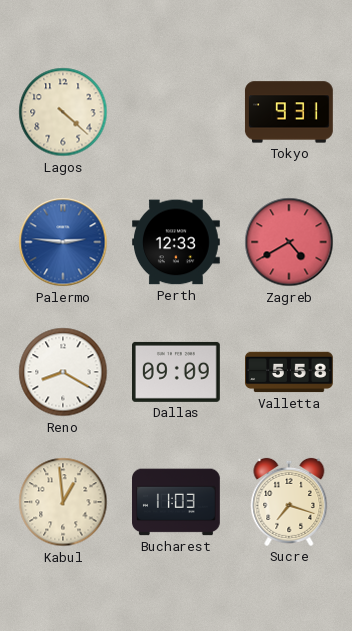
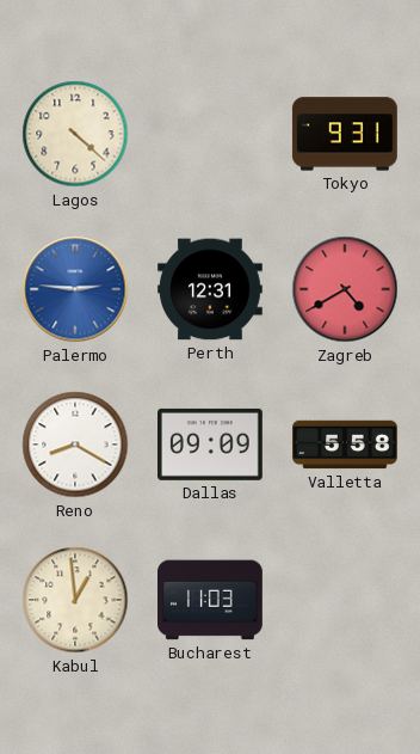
Perth: 12:33 -> 12:31
Sucre: 7:18 -> none
